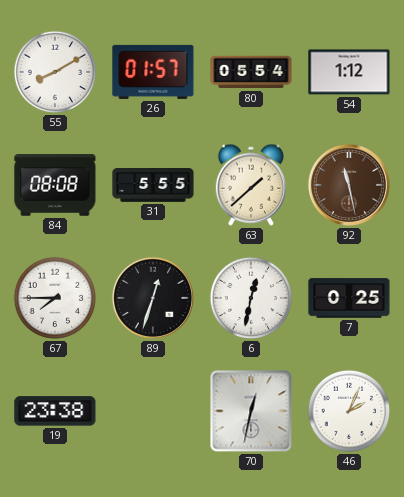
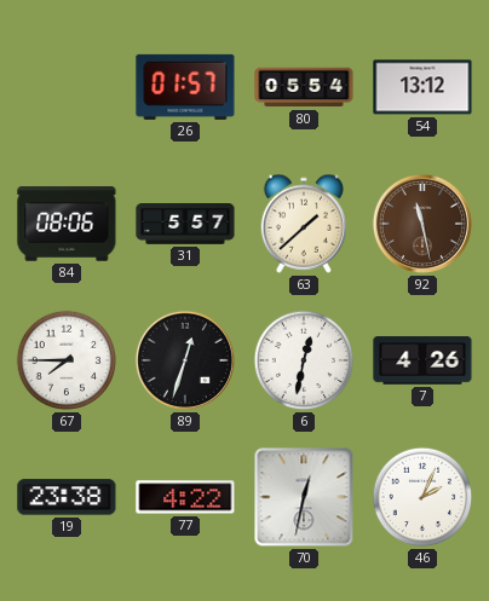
55: 8:10 -> none
54: 1:12 -> 13:12
84: 08:08 -> 08:06
31: 5:55 -> 5:57
7: 0:25 -> 4:26
77: none -> 4:22
